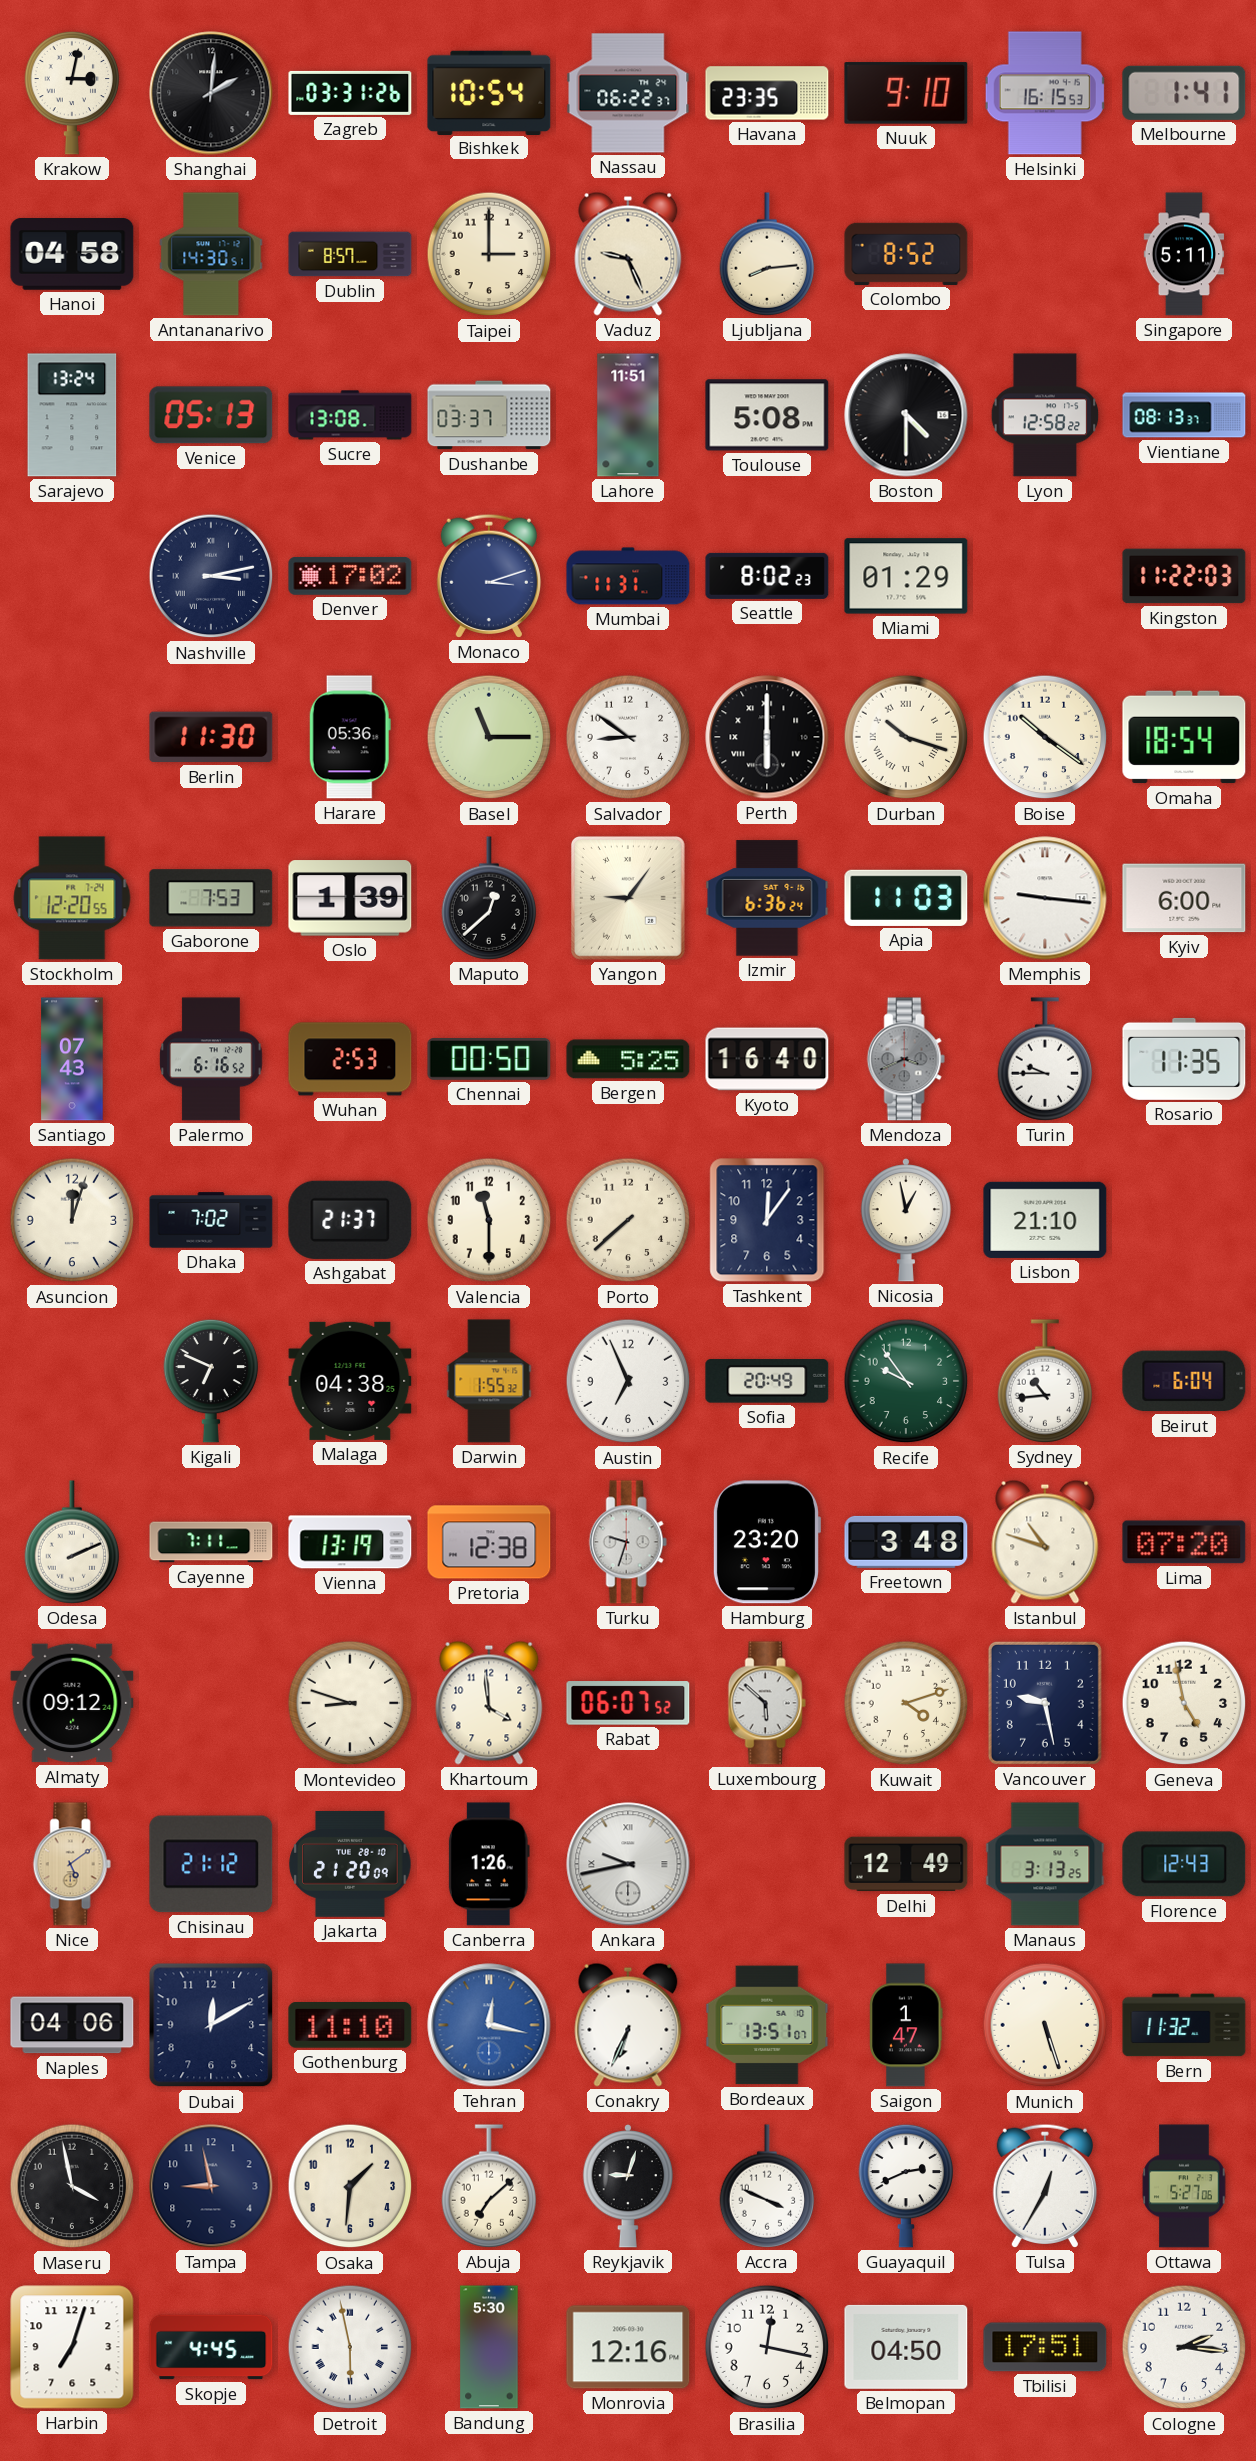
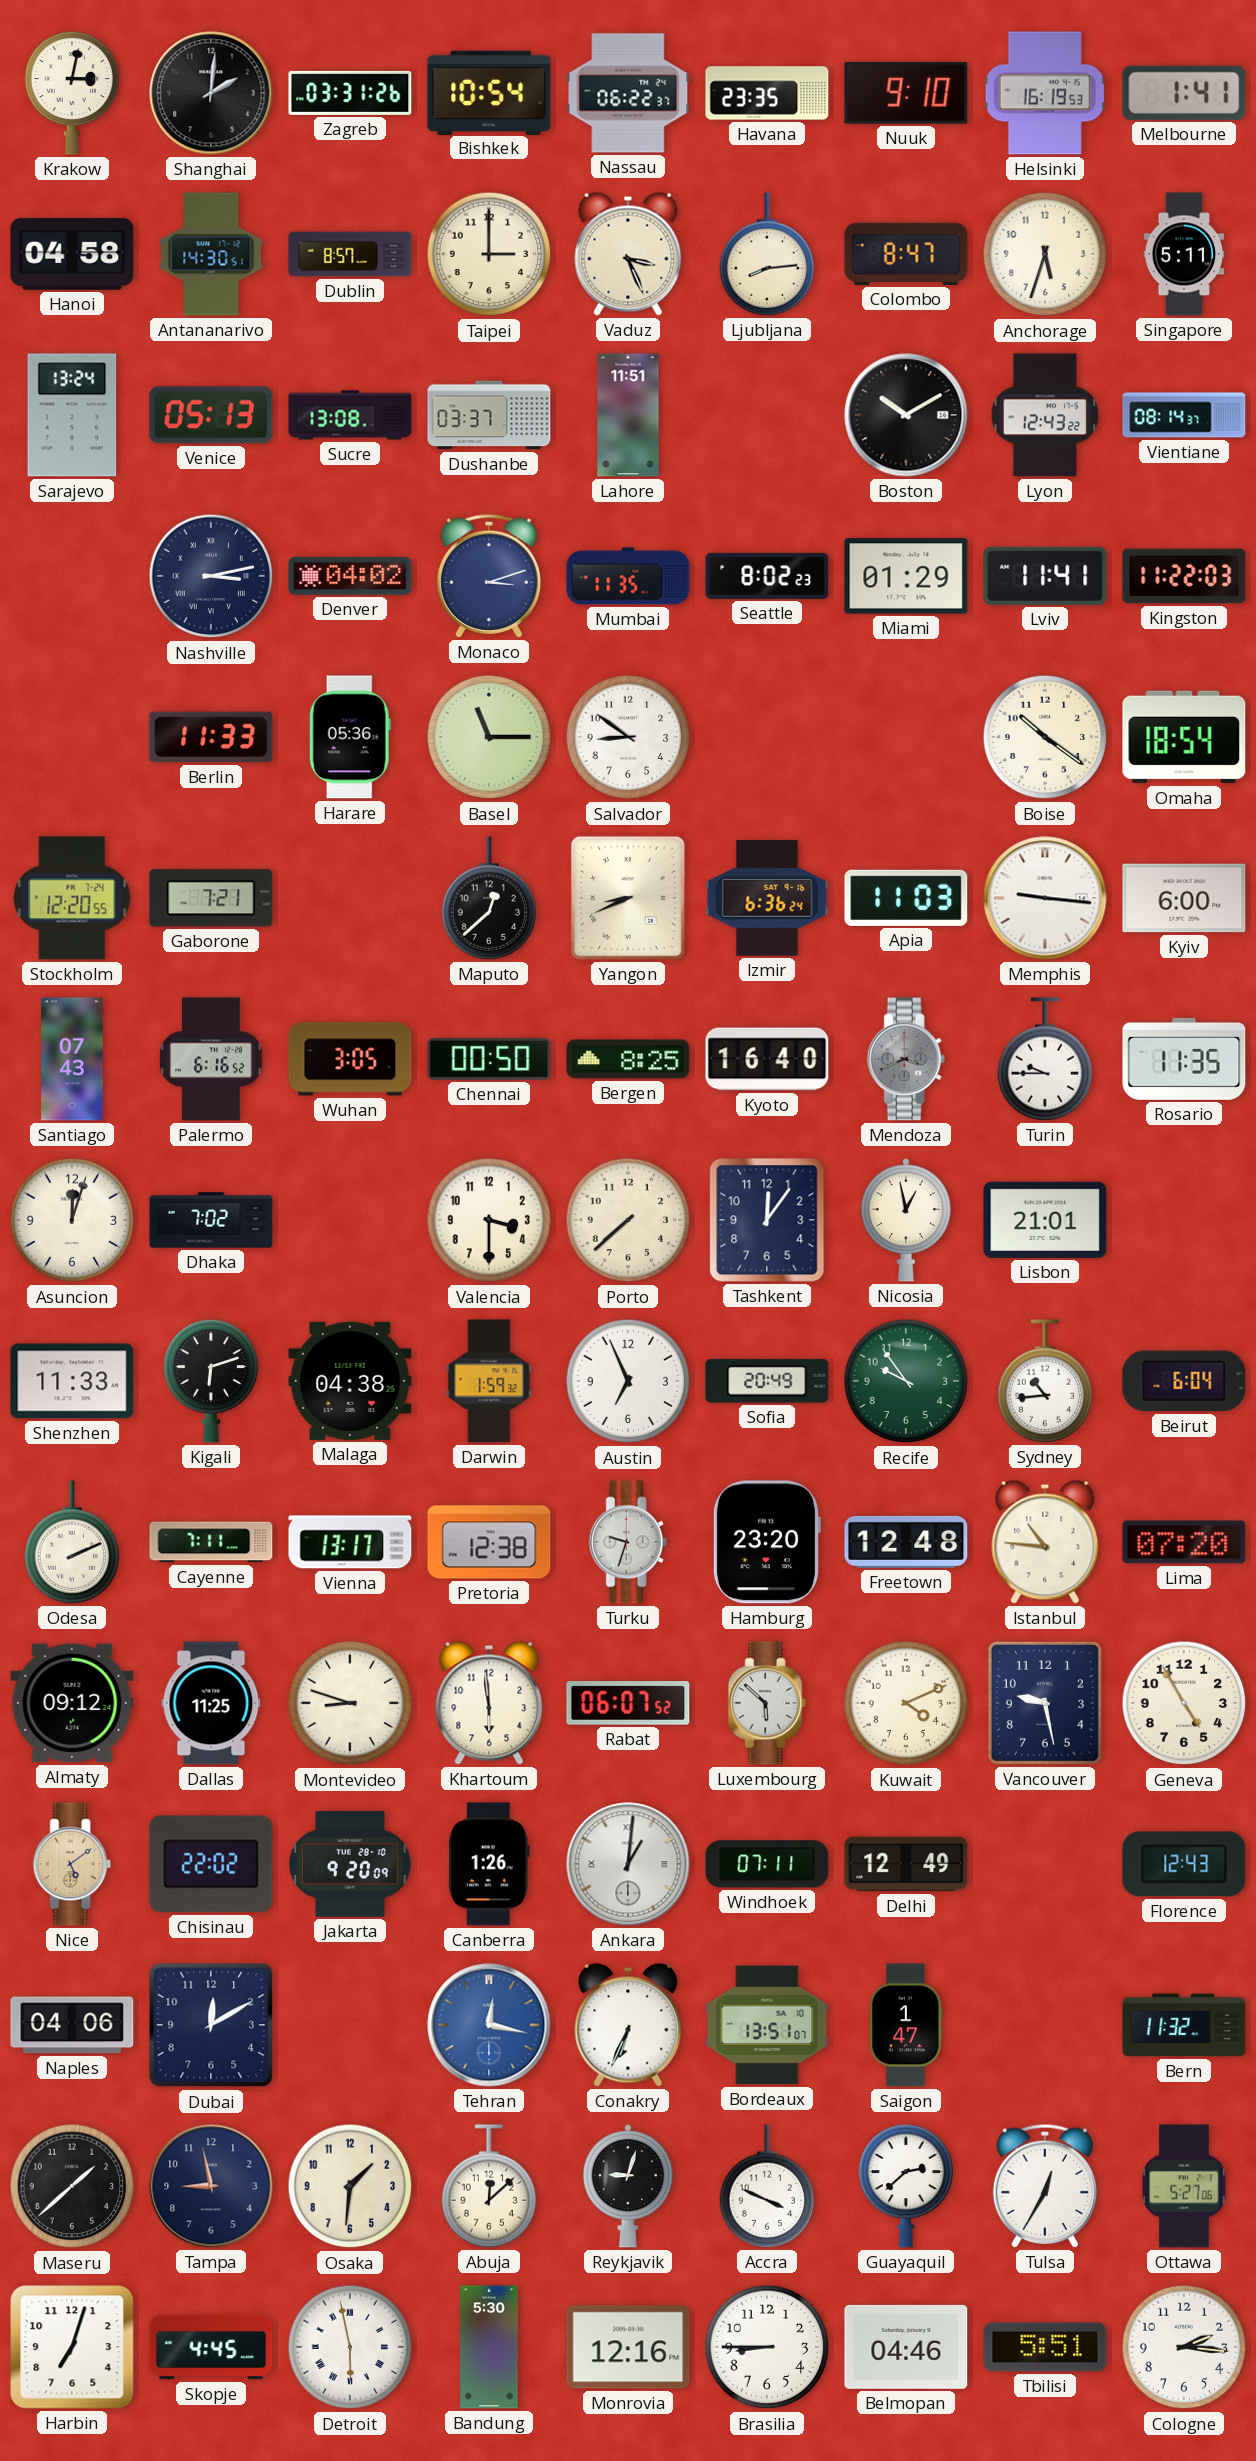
Helsinki: 16:15 -> 16:19
Vaduz: 9:26 -> 3:26
Colombo: 8:52 -> 8:47
Anchorage: none -> 5:33
Toulouse: 5:08 -> none
Boston: 4:30 -> 10:10
Lyon: 12:58 -> 12:43
Vientiane: 08:13 -> 08:14
Denver: 17:02 -> 04:02
Mumbai: 11:31 -> 11:35
Lviv: none -> 11:41
Berlin: 11:30 -> 11:33
Perth: 6:00 -> none
Durban: 10:18 -> none
Gaborone: 7:53 -> 7:21
Oslo: 1:39 -> none
Yangon: 9:06 -> 8:41
Wuhan: 2:53 -> 3:05
Bergen: 5:25 -> 8:25
Ashgabat: 21:37 -> none
Valencia: 11:30 -> 3:30
Lisbon: 21:10 -> 21:01
Shenzhen: none -> 11:33
Kigali: 6:49 -> 6:12
Darwin: 1:55 -> 1:59
Vienna: 13:19 -> 13:17
Freetown: 3:48 -> 12:48
Istanbul: 10:48 -> 10:46
Dallas: none -> 11:25
Khartoum: 3:59 -> 5:59
Kuwait: 4:12 -> 4:11
Geneva: 4:58 -> 4:55
Chisinau: 21:12 -> 22:02
Jakarta: 21:20 -> 9:20
Ankara: 9:43 -> 1:01
Windhoek: none -> 07:11
Manaus: 3:13 -> none
Gothenburg: 11:10 -> none
Munich: 5:27 -> none
Maseru: 3:58 -> 1:38
Abuja: 7:08 -> 12:08
Guayaquil: 2:41 -> 2:38
Brasilia: 12:17 -> 8:45
Belmopan: 04:50 -> 04:46
Tbilisi: 17:51 -> 5:51
